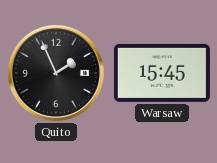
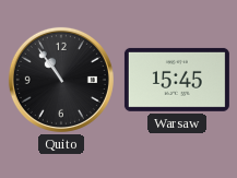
Quito: 1:56 -> 10:54
